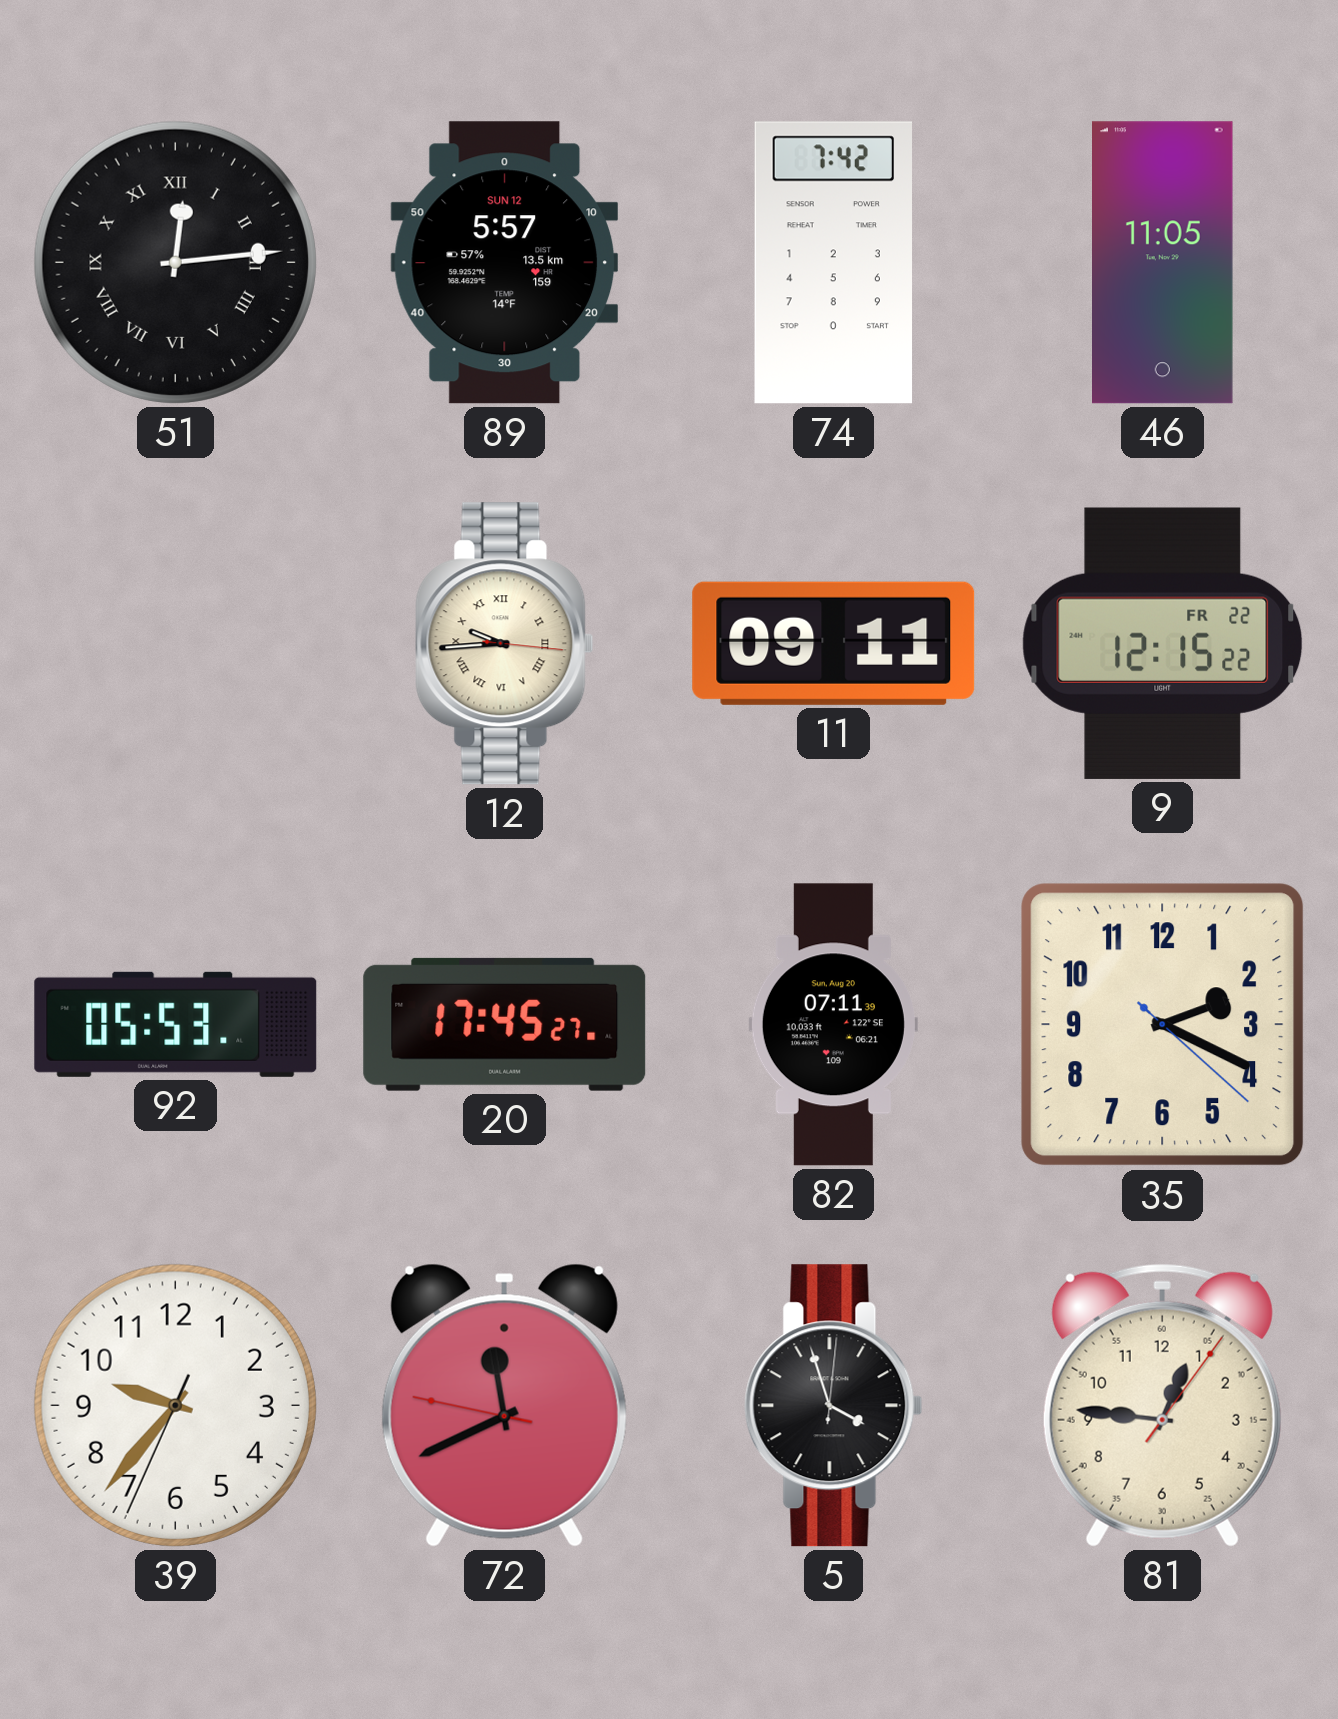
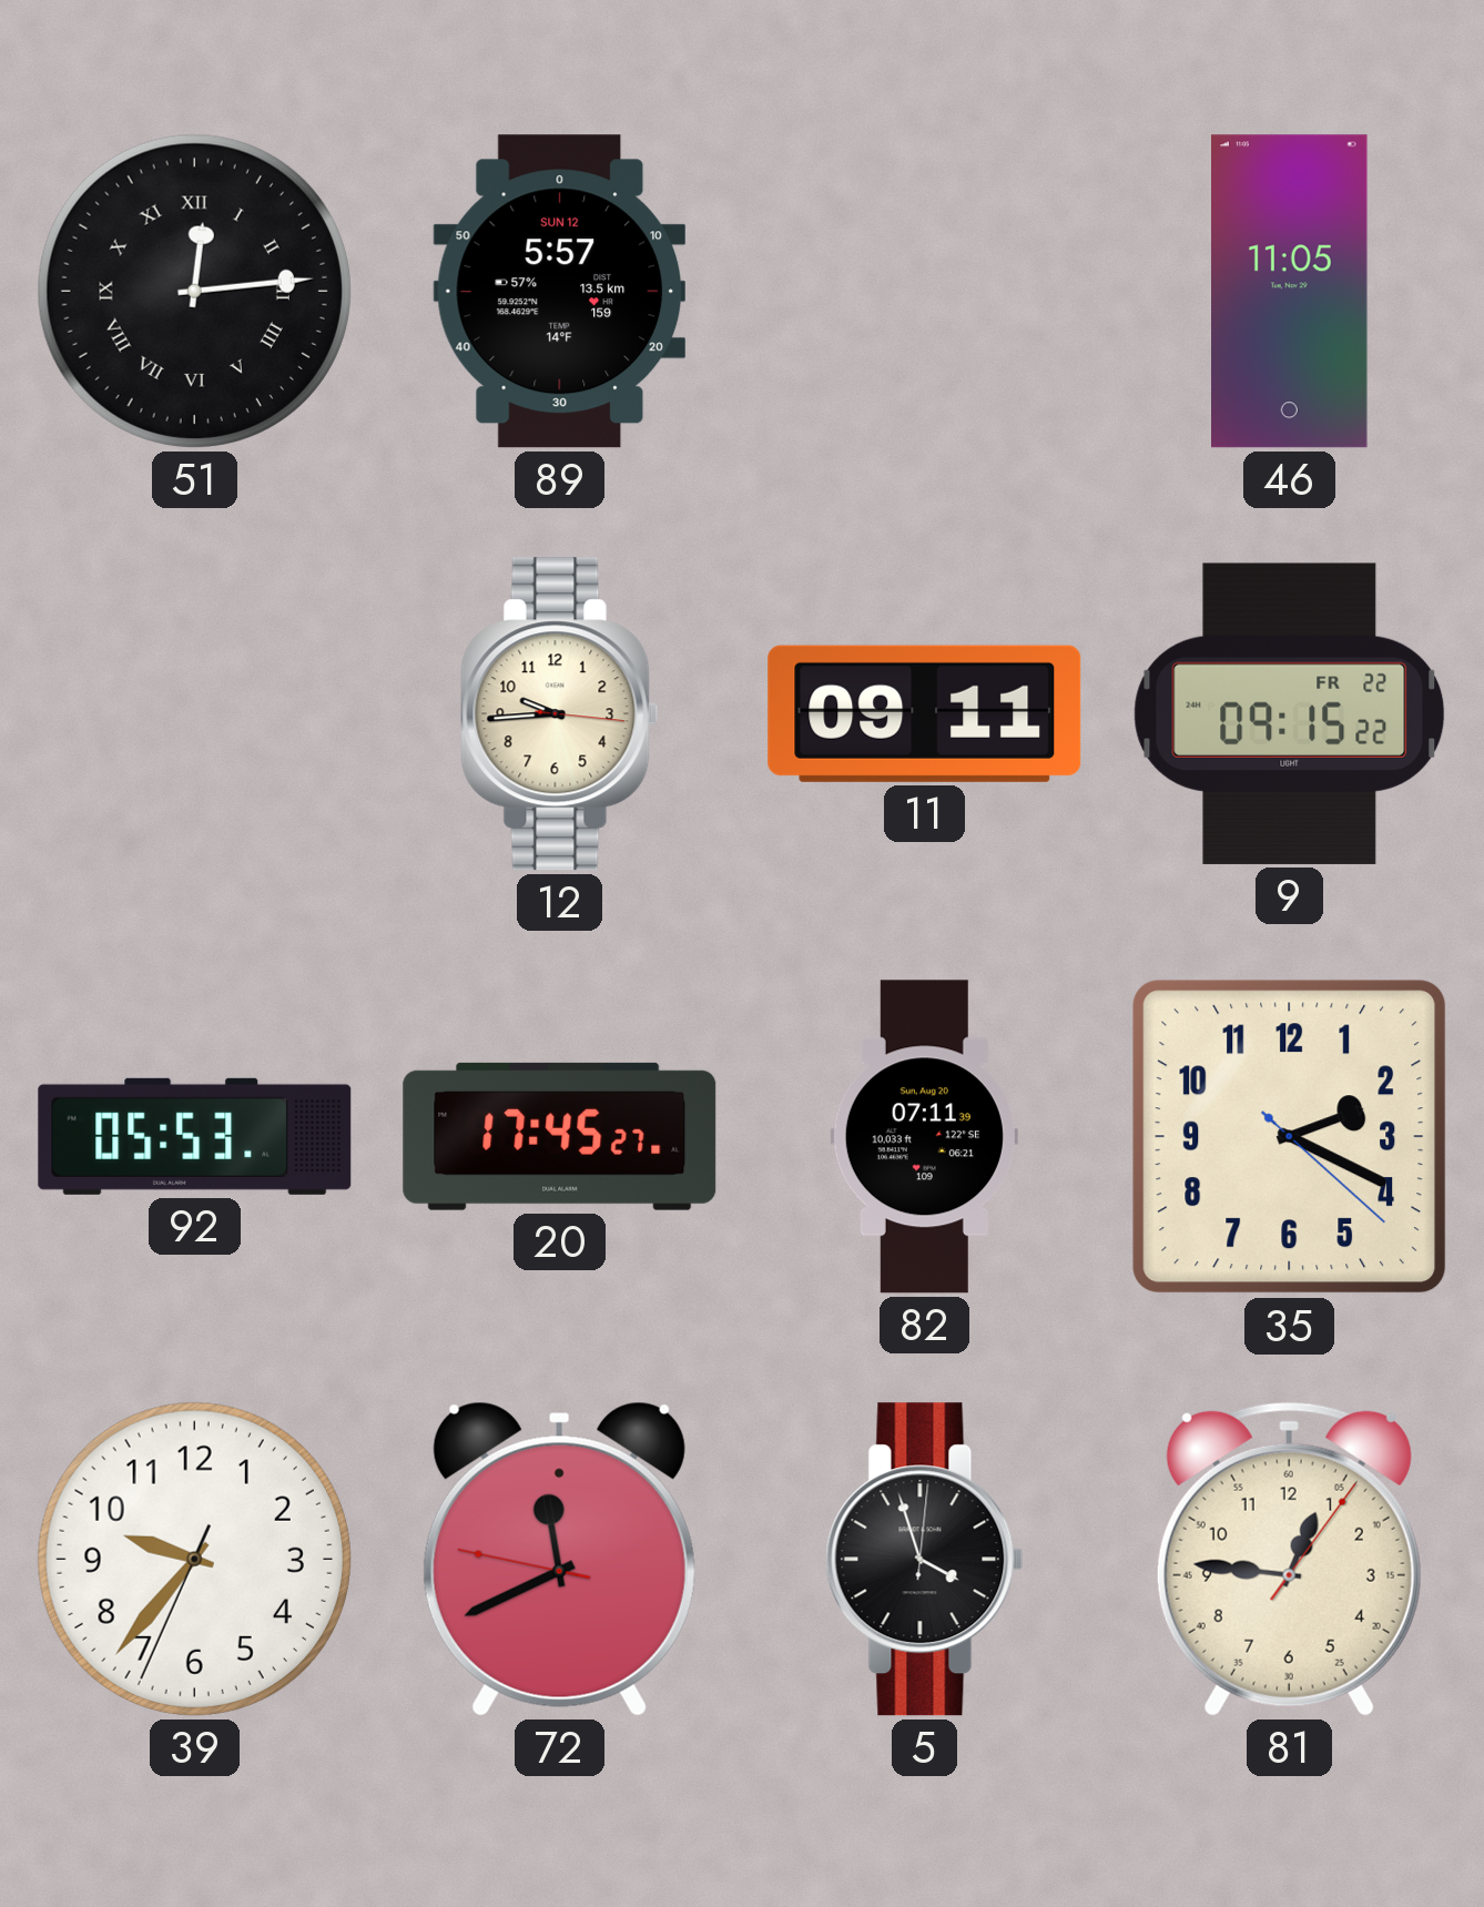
74: 7:42 -> none
12 numerals: Roman -> Arabic
9: 12:15 -> 09:15
